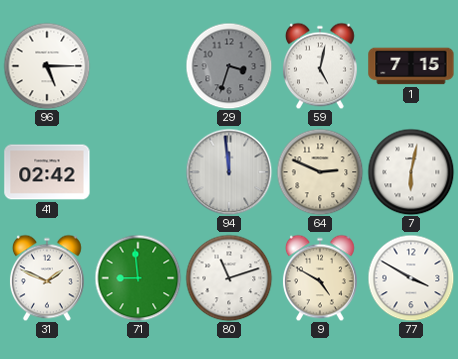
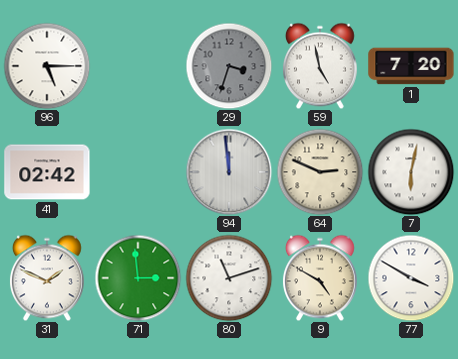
59: 5:02 -> 4:58
1: 7:15 -> 7:20
71: 8:59 -> 2:59
